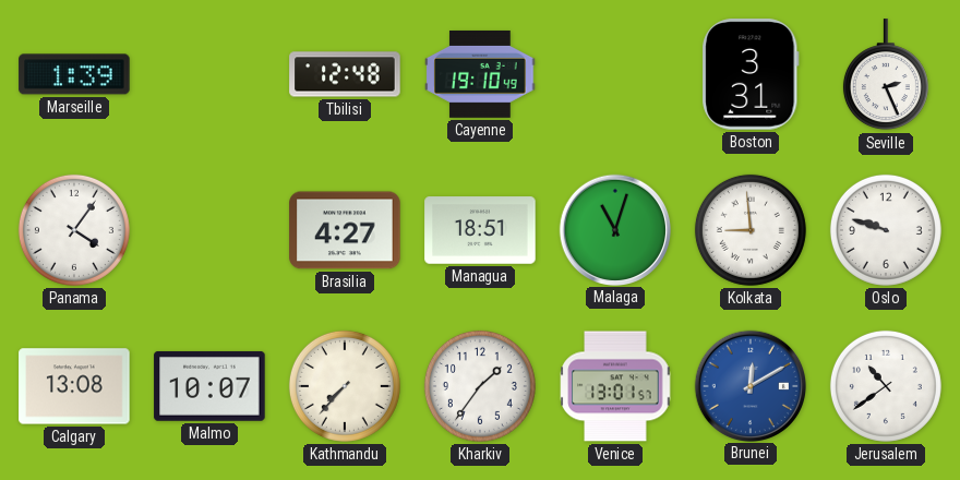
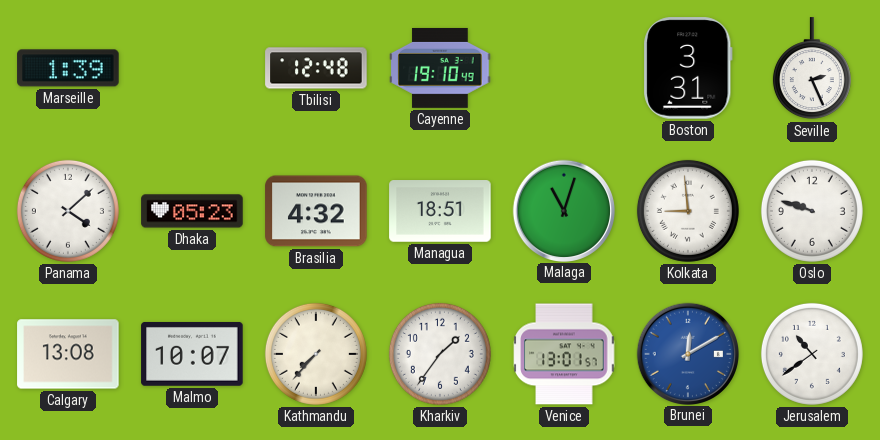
Panama: 4:06 -> 4:08
Dhaka: none -> 05:23
Brasilia: 4:27 -> 4:32
